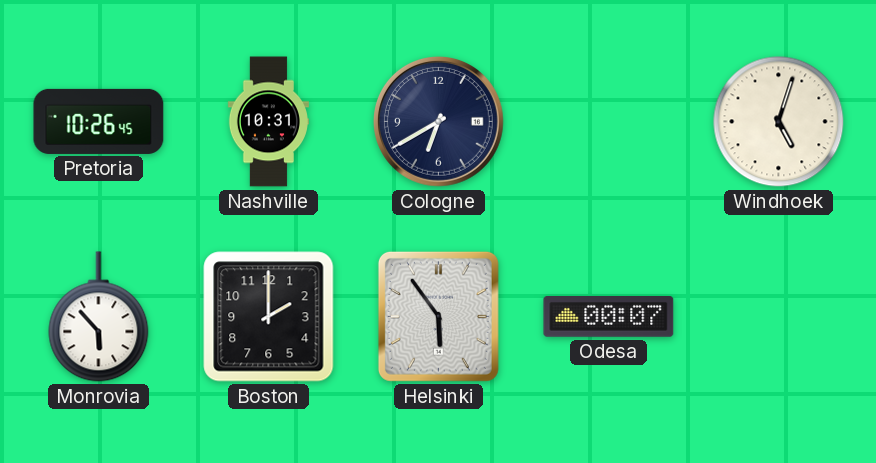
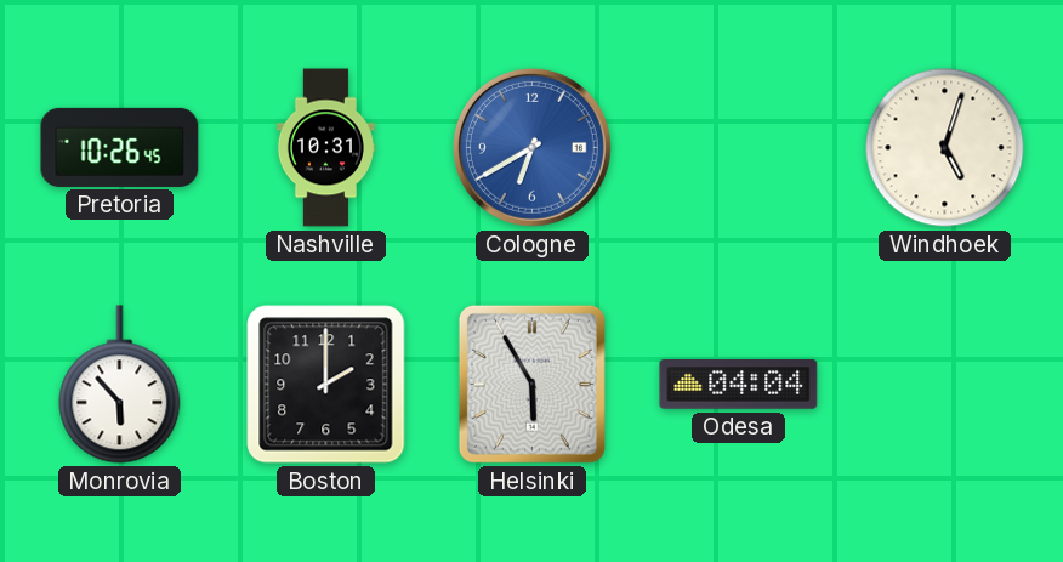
Cologne dial: navy -> blue
Helsinki: 5:54 -> 5:55
Odesa: 00:07 -> 04:04
